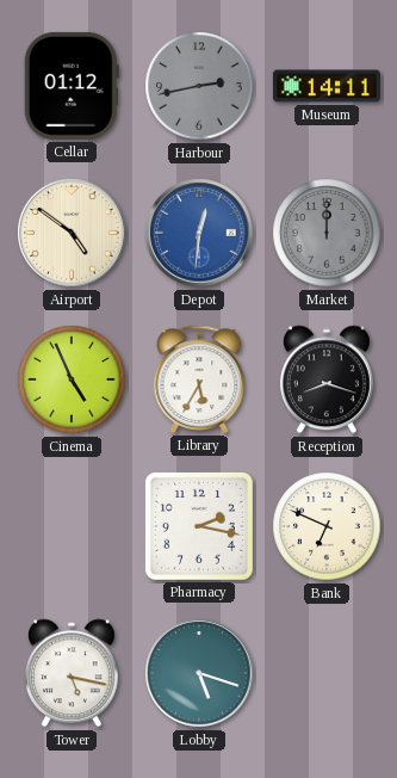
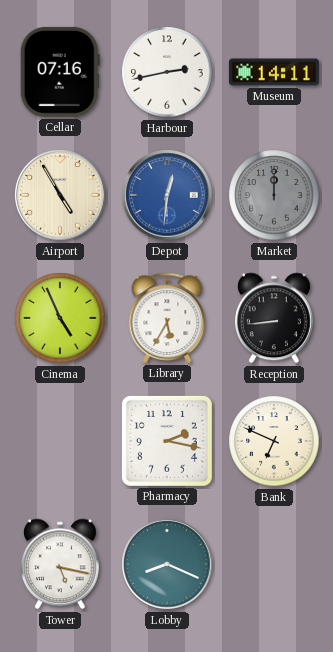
Cellar: 01:12 -> 07:16
Harbour dial: grey -> white
Airport: 4:51 -> 4:55
Reception: 8:18 -> 8:44
Lobby: 5:18 -> 8:19
